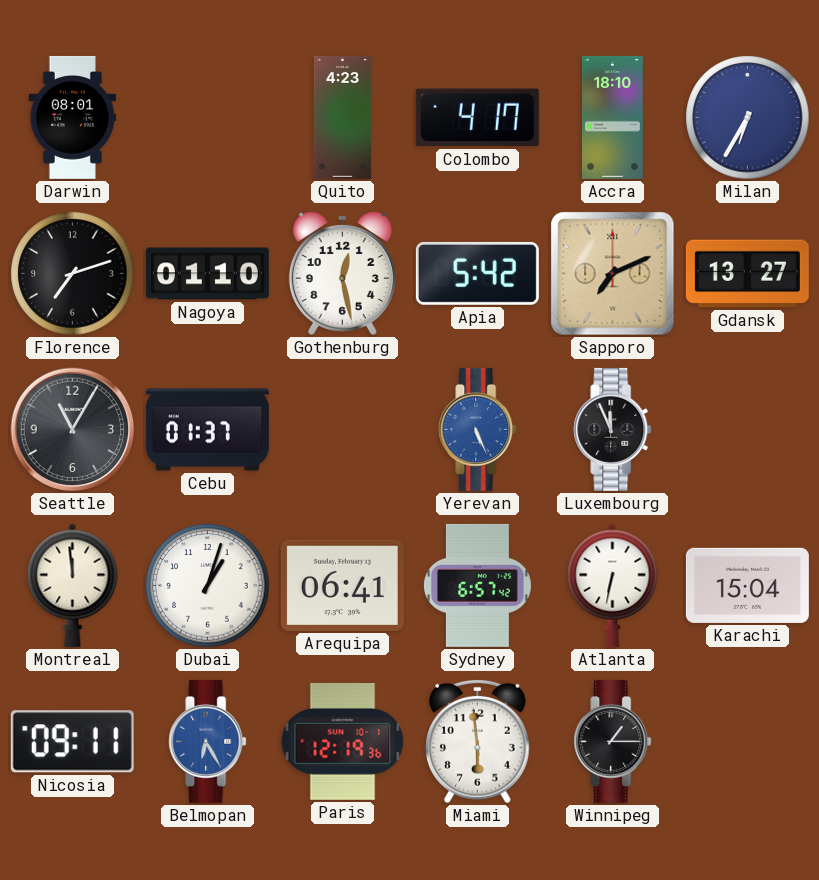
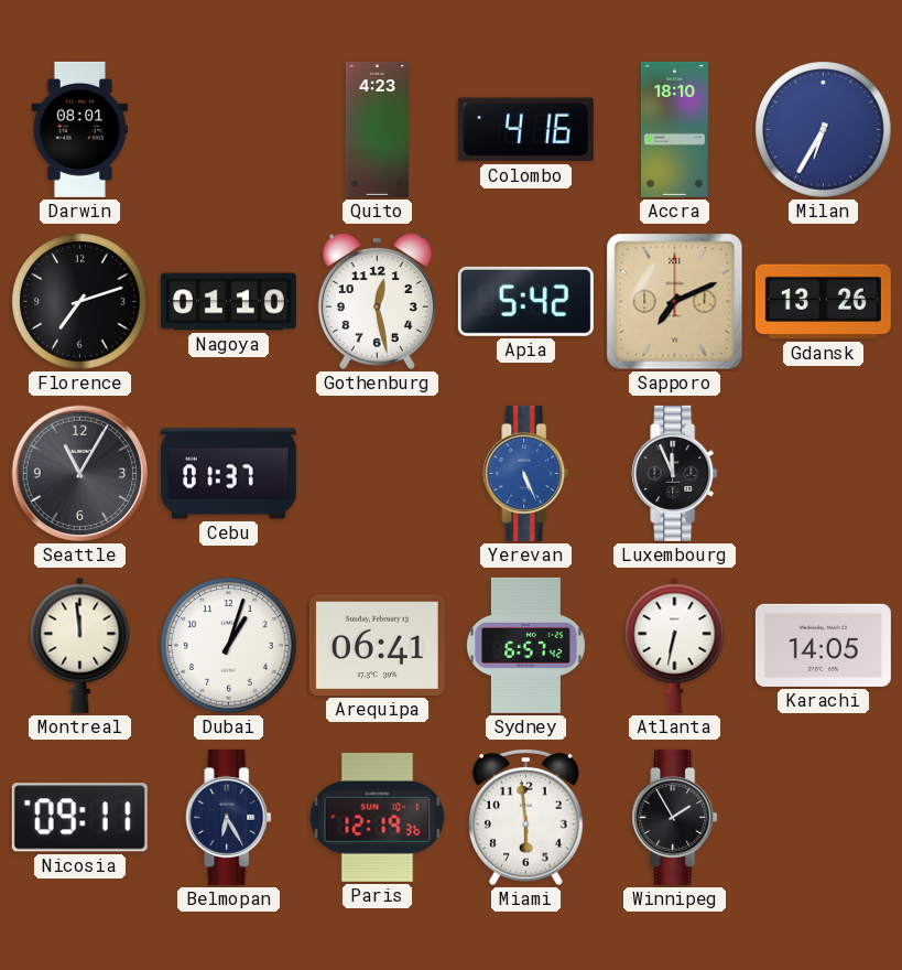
Colombo: 4:17 -> 4:16
Gdansk: 13:27 -> 13:26
Karachi: 15:04 -> 14:05
Belmopan dial: blue -> navy
Winnipeg: 1:15 -> 1:55
